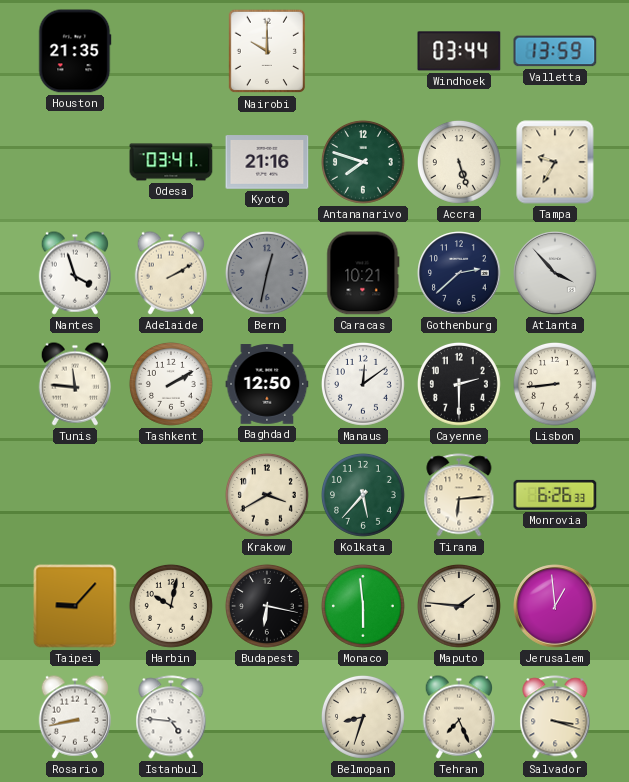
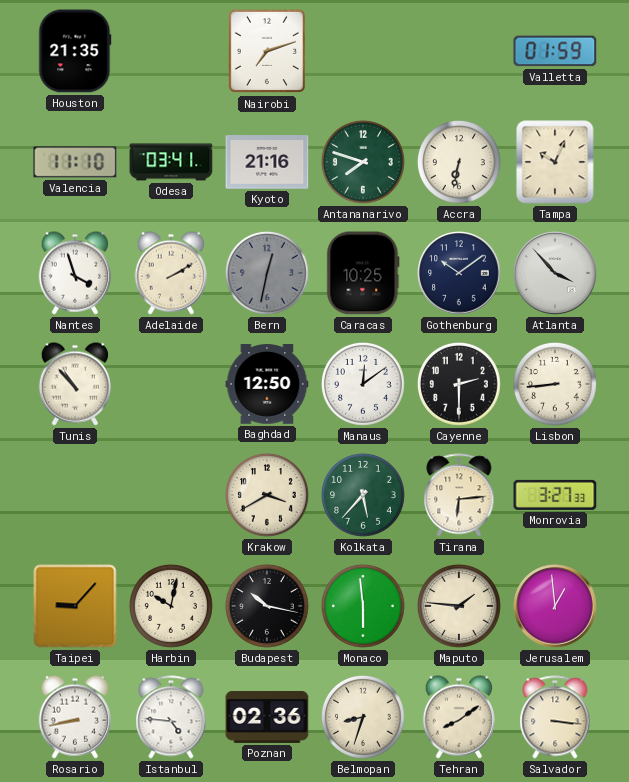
Nairobi: 10:00 -> 7:12
Windhoek: 03:44 -> none
Valletta: 13:59 -> 01:59
Valencia: none -> 11:10
Accra: 5:27 -> 6:32
Tampa: 9:35 -> 10:04
Caracas: 10:21 -> 10:25
Gothenburg: 2:38 -> 10:09
Tunis: 11:46 -> 10:53
Tashkent: 2:10 -> none
Monrovia: 6:26 -> 3:27
Budapest: 6:17 -> 10:17
Poznan: none -> 02:36
Tehran: 7:26 -> 8:09
Salvador: 3:18 -> 3:16
